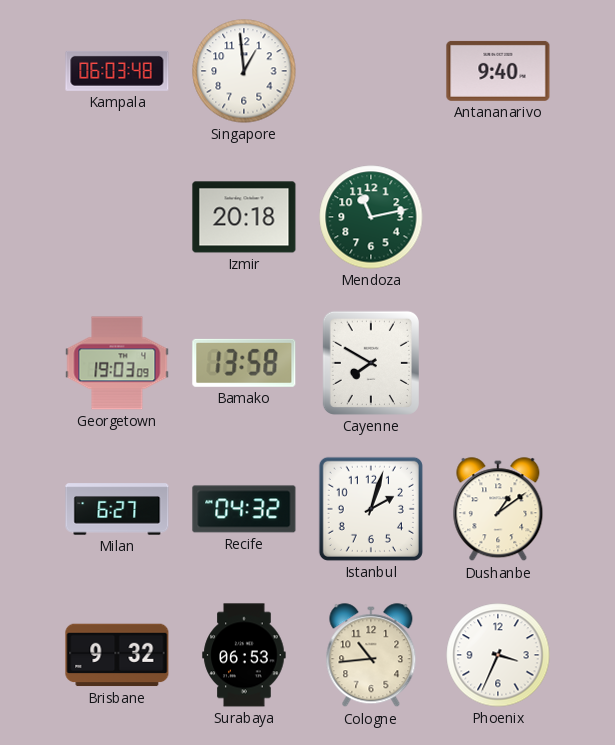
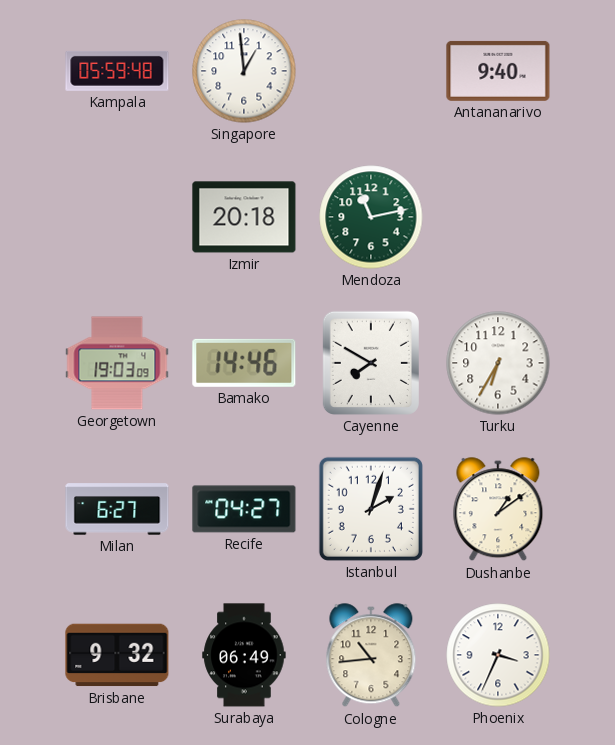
Kampala: 06:03 -> 05:59
Bamako: 13:58 -> 14:46
Turku: none -> 6:35
Recife: 04:32 -> 04:27
Surabaya: 06:53 -> 06:49
